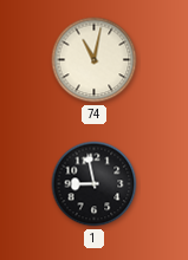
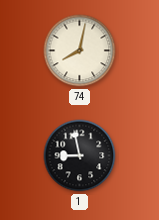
74: 11:02 -> 8:02
